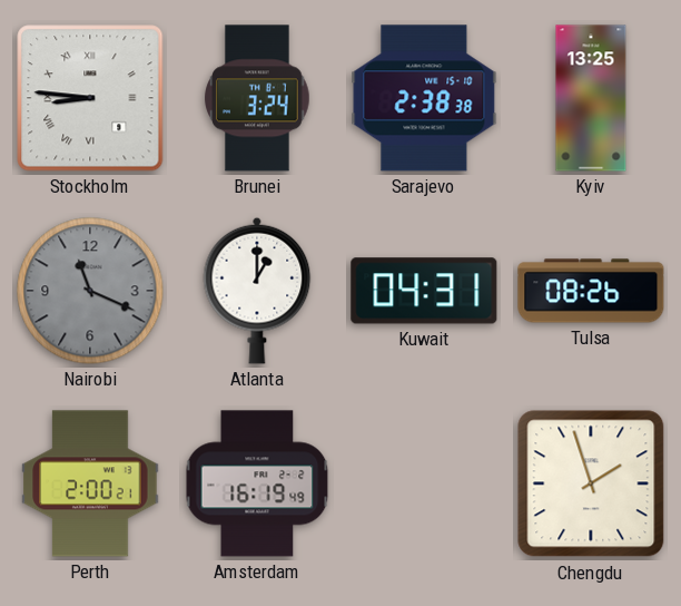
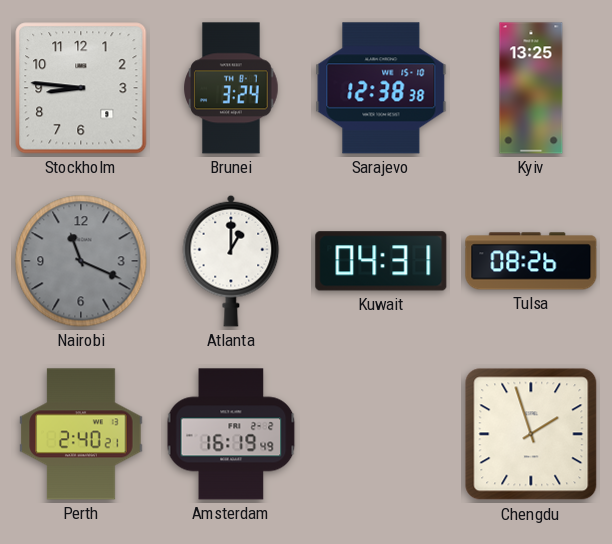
Stockholm numerals: Roman -> Arabic
Sarajevo: 2:38 -> 12:38
Perth: 2:00 -> 2:40
